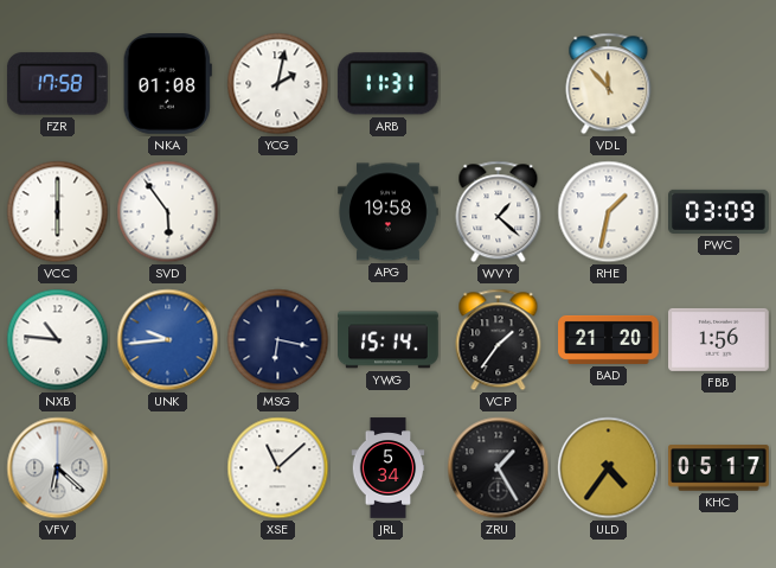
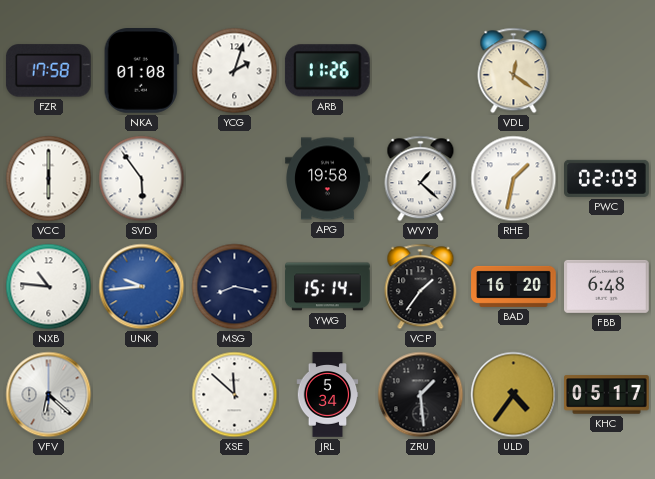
YCG: 2:02 -> 2:03
ARB: 11:31 -> 11:26
VDL: 11:53 -> 12:21
PWC: 03:09 -> 02:09
MSG: 6:17 -> 8:17
BAD: 21:20 -> 16:20
FBB: 1:56 -> 6:48
XSE: 11:08 -> 11:52
ZRU: 1:25 -> 1:29
